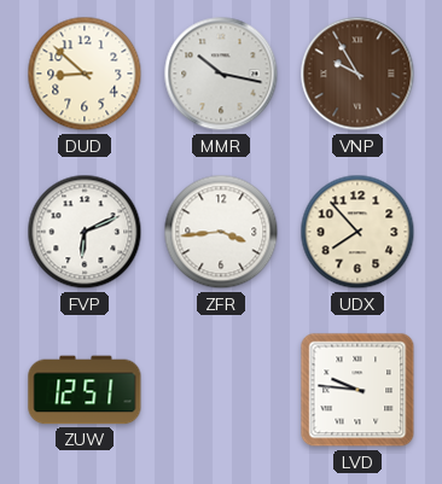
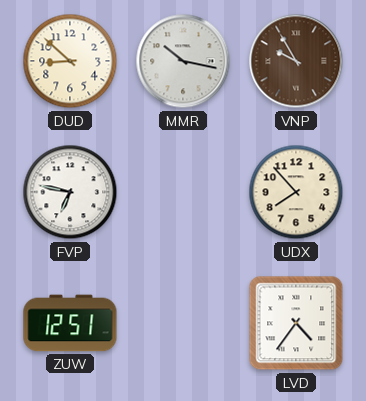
FVP: 6:11 -> 6:47
ZFR: 3:44 -> none
LVD: 9:46 -> 4:36
